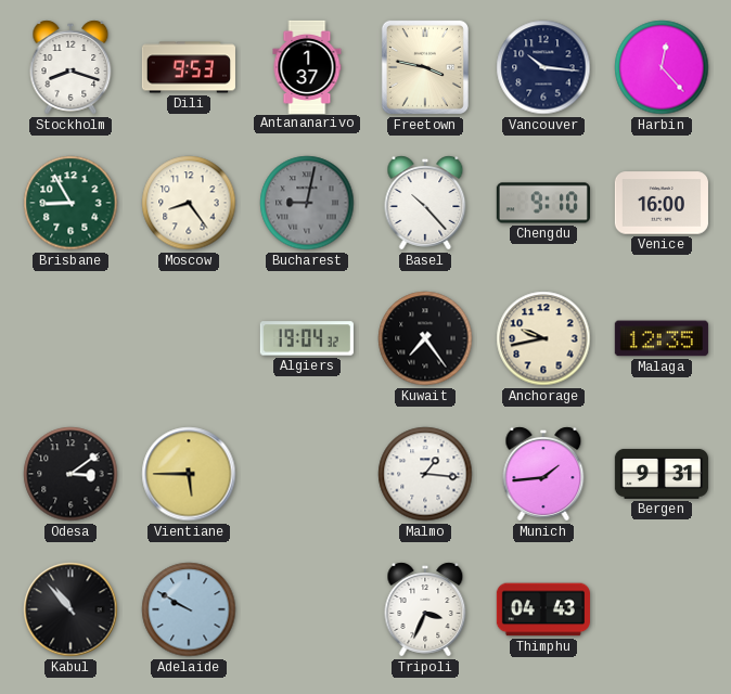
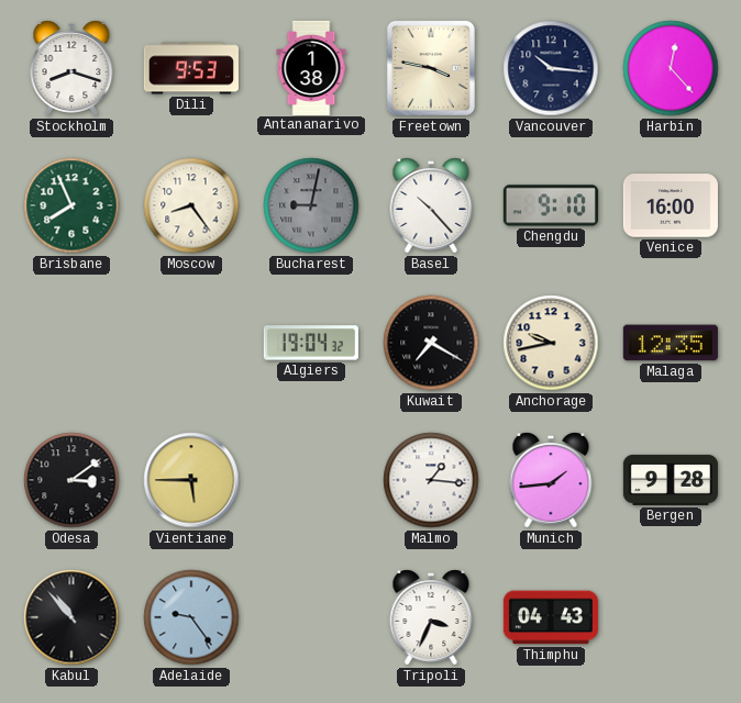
Antananarivo: 1:37 -> 1:38
Brisbane: 8:55 -> 7:56
Kuwait: 7:24 -> 7:20
Bergen: 9:31 -> 9:28
Adelaide: 9:50 -> 9:24
